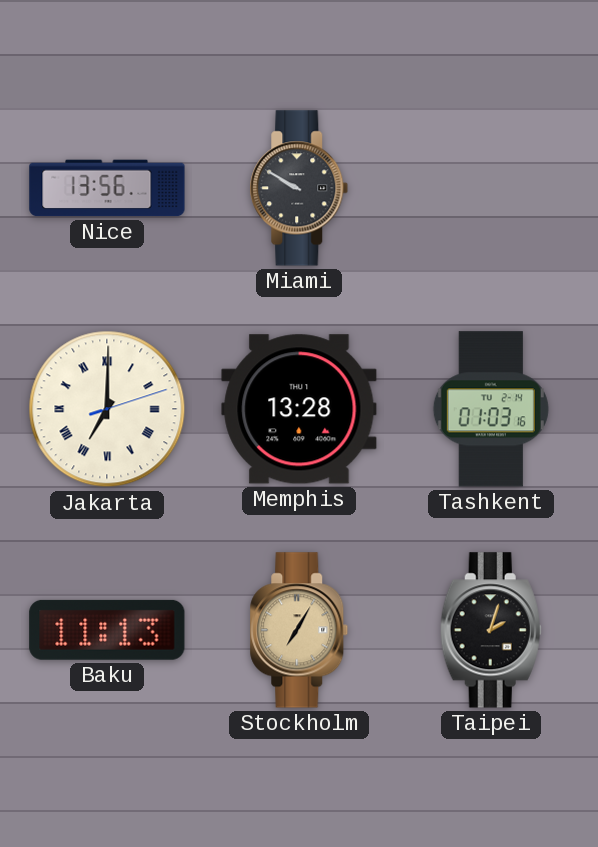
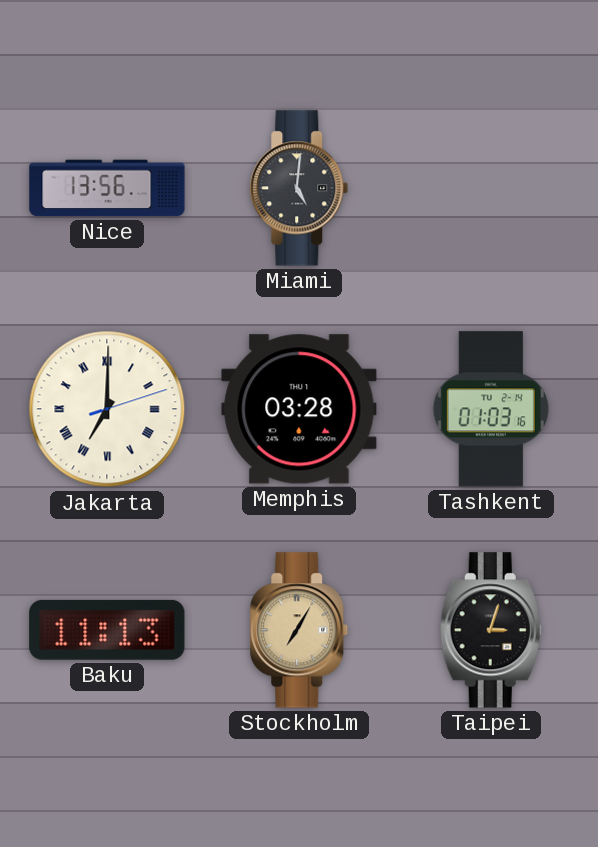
Miami: 9:50 -> 5:01
Memphis: 13:28 -> 03:28
Taipei: 2:03 -> 3:03
